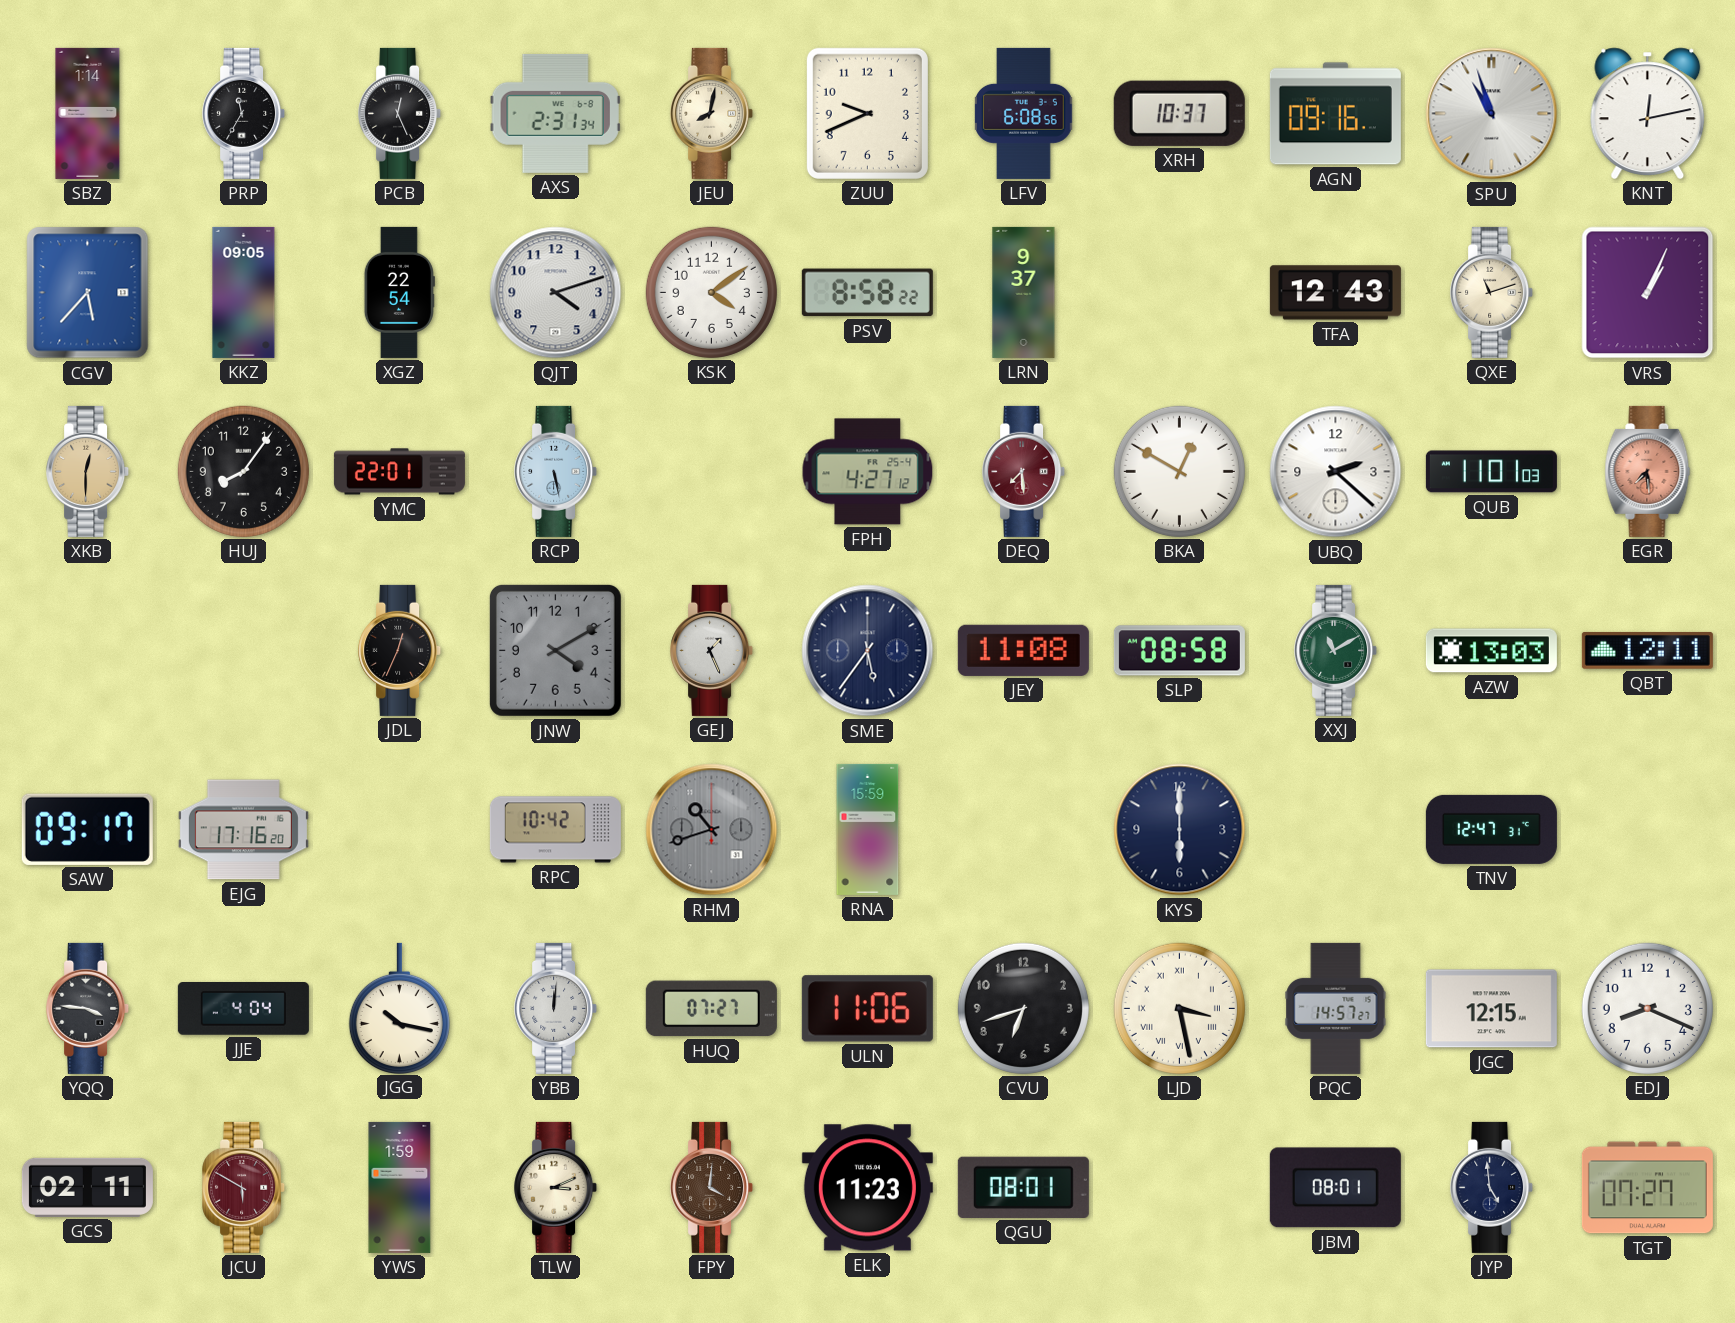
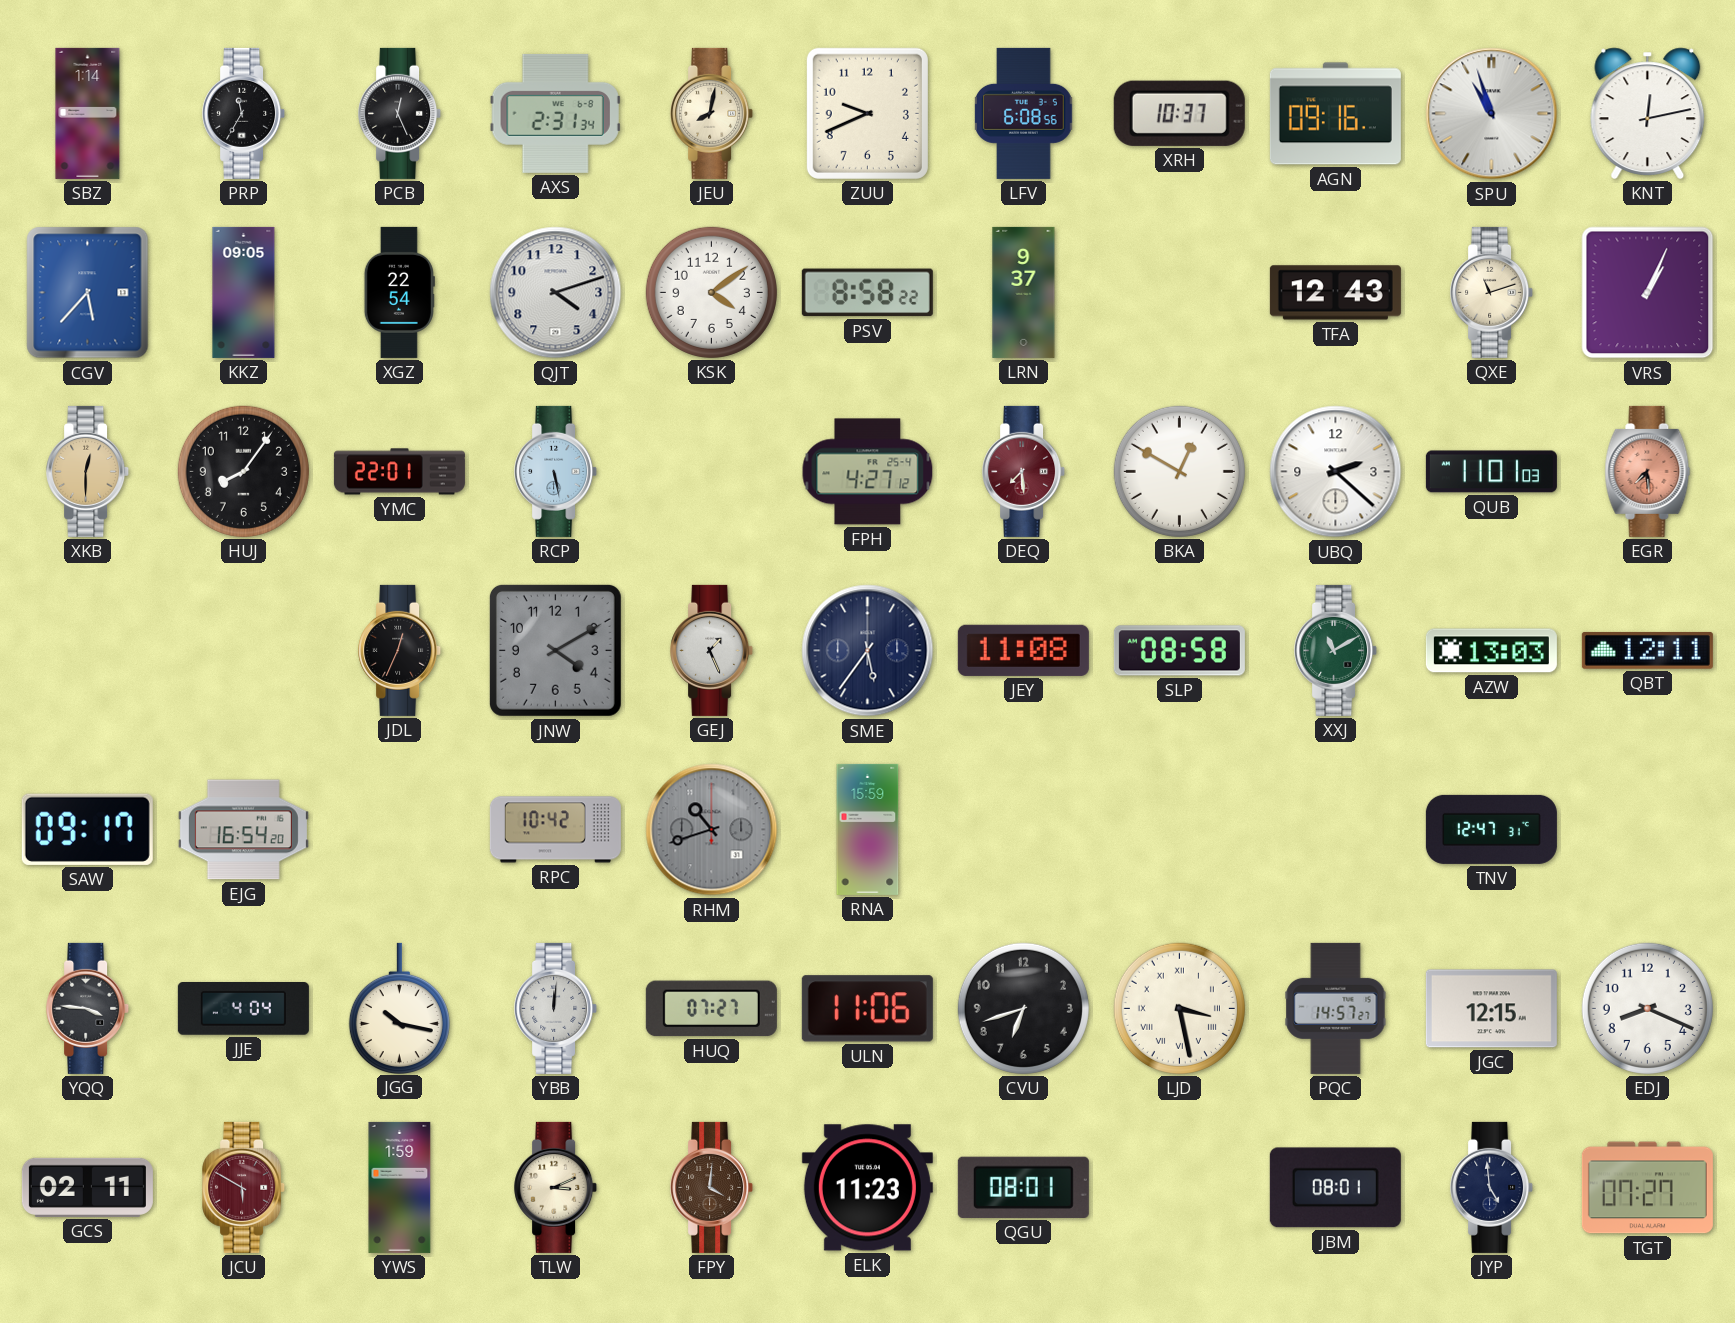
EJG: 17:16 -> 16:54
KYS: 6:00 -> none
